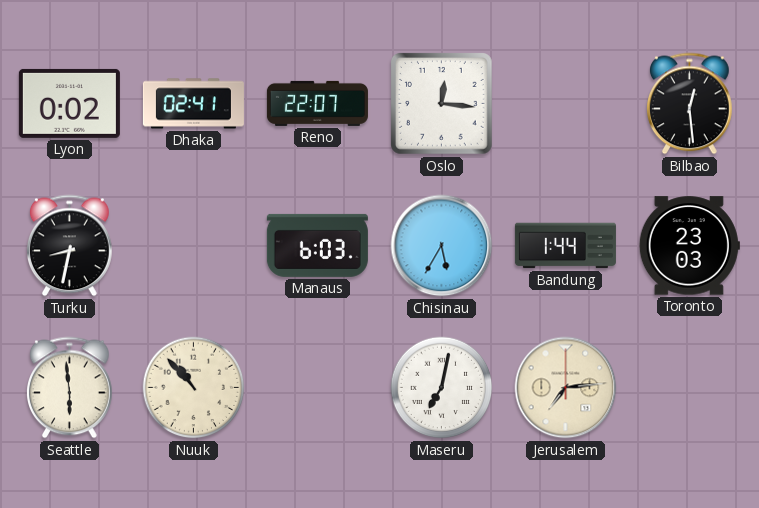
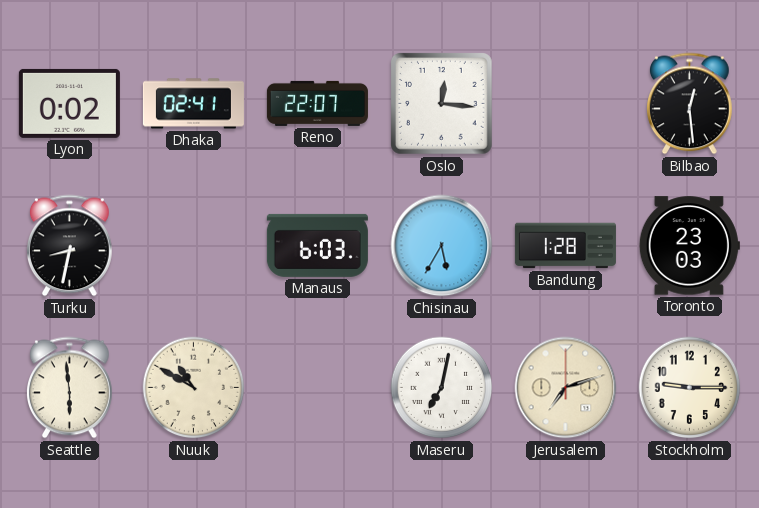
Bandung: 1:44 -> 1:28
Nuuk: 10:53 -> 10:50
Jerusalem: 7:14 -> 7:12
Stockholm: none -> 9:15
